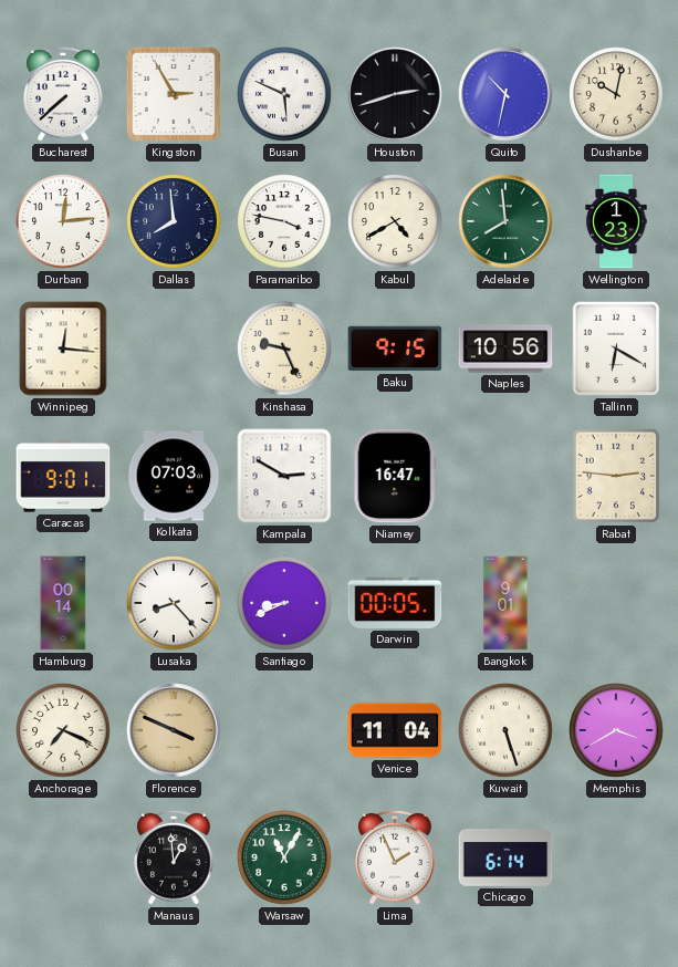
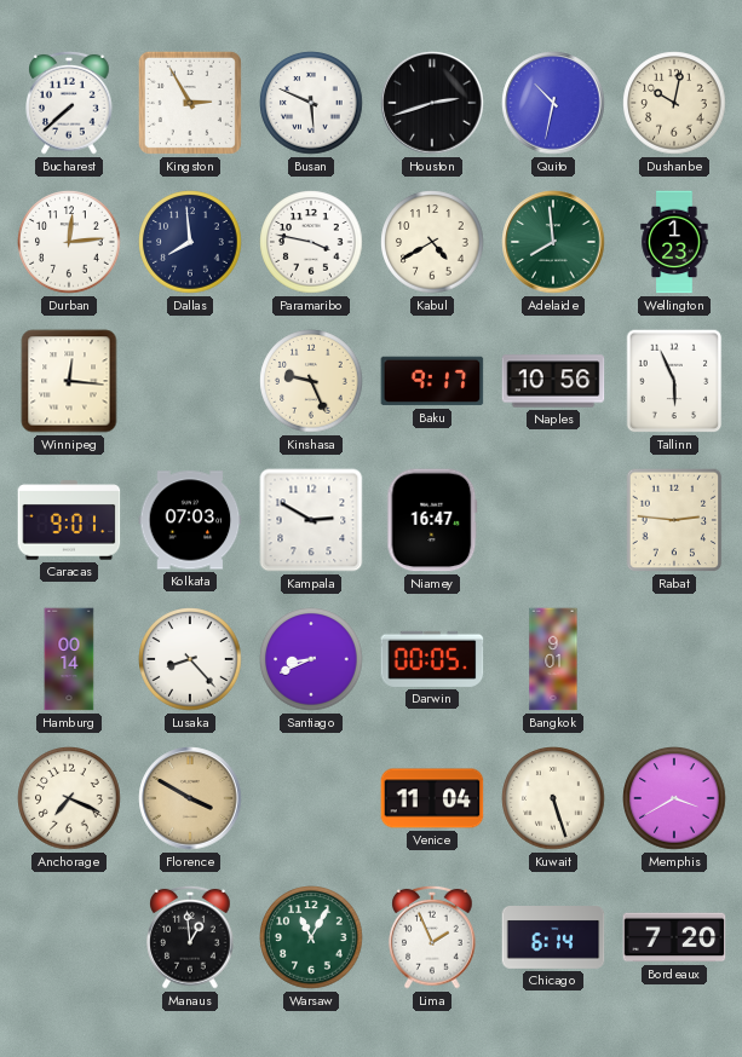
Baku: 9:15 -> 9:17
Tallinn: 6:20 -> 5:56
Florence: 3:49 -> 3:50
Bordeaux: none -> 7:20
